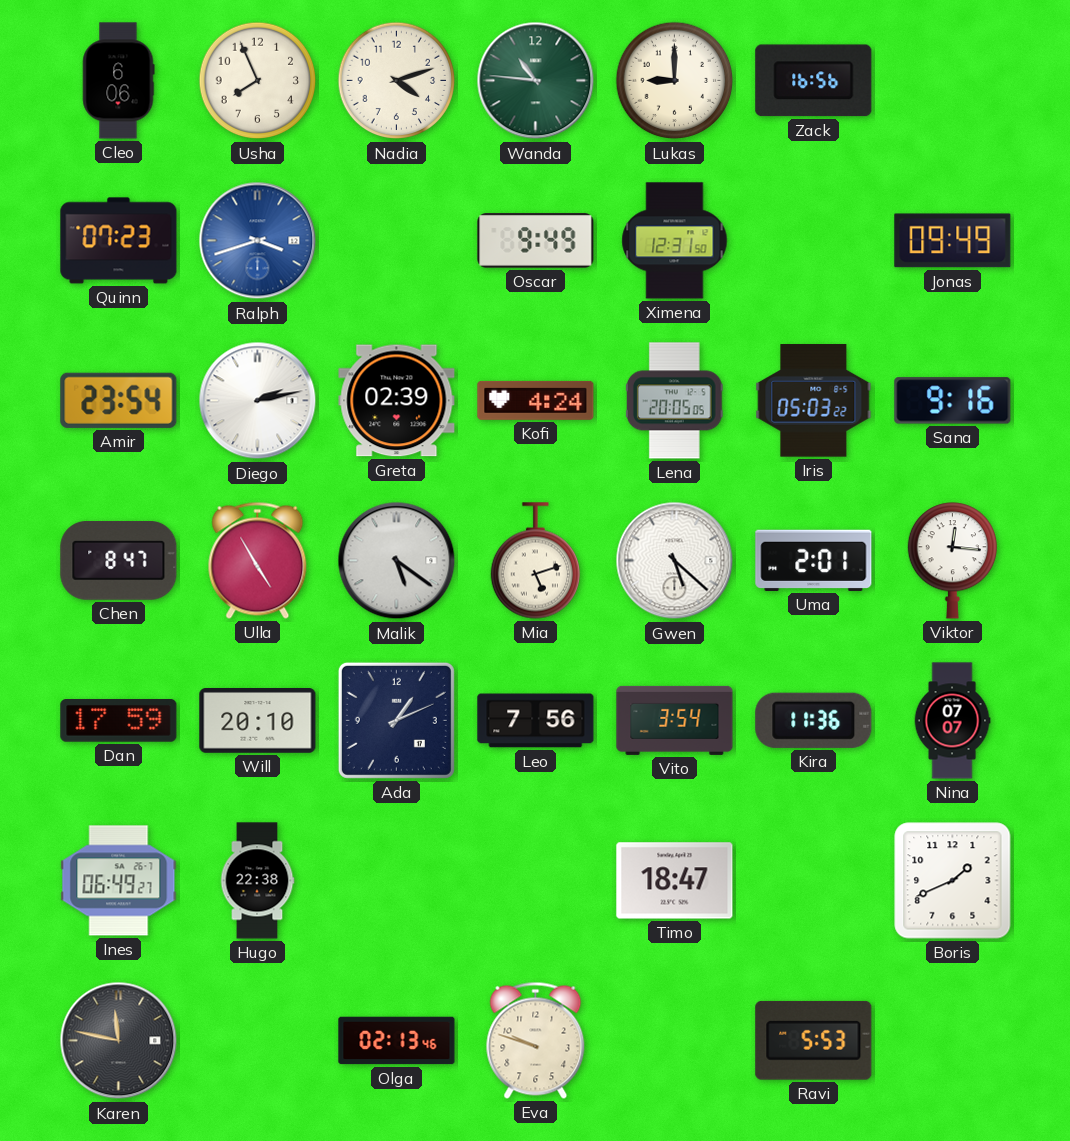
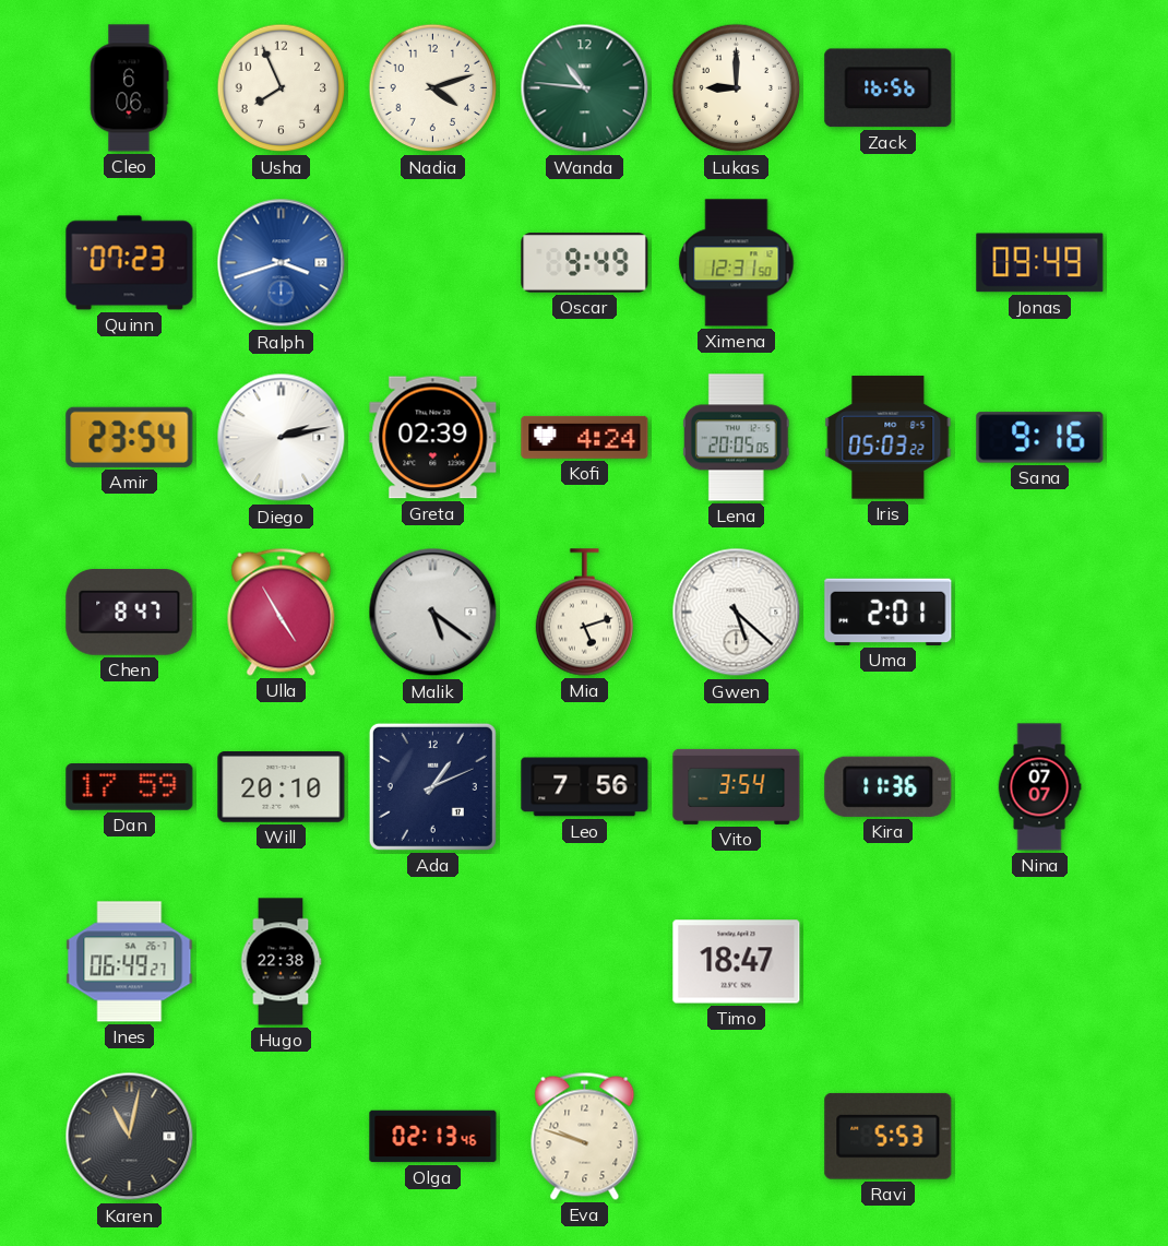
Viktor: 12:16 -> none
Boris: 1:41 -> none
Karen: 11:47 -> 11:02
